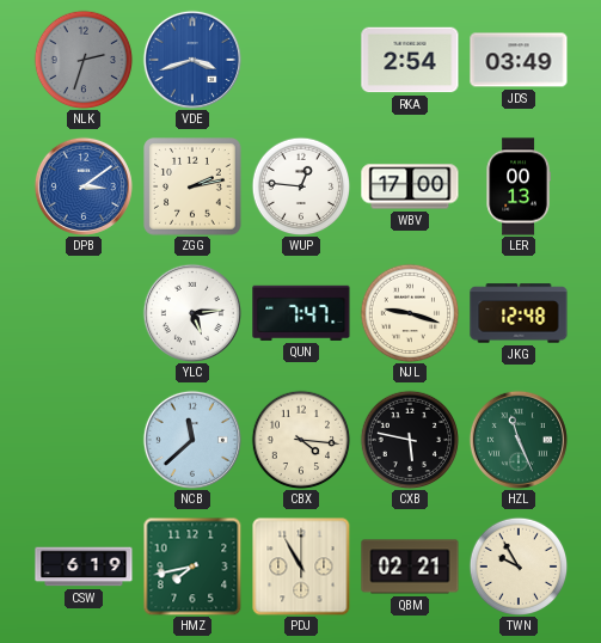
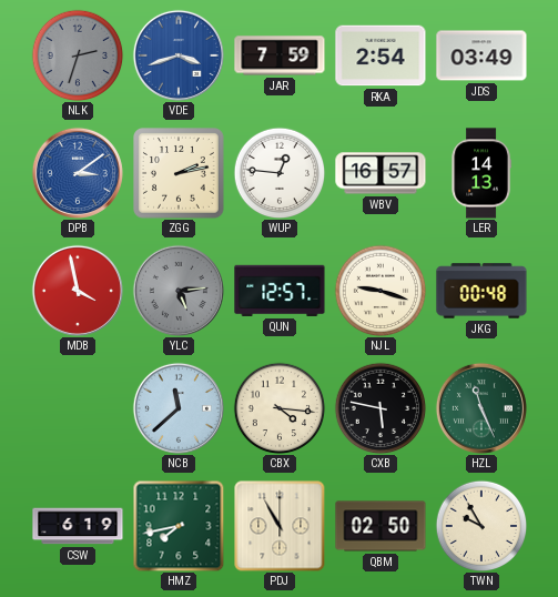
JAR: none -> 7:59
WBV: 17:00 -> 16:57
LER: 00:13 -> 14:13
MDB: none -> 3:58
YLC dial: white -> grey
QUN: 7:47 -> 12:57
JKG: 12:48 -> 00:48
QBM: 02:21 -> 02:50
